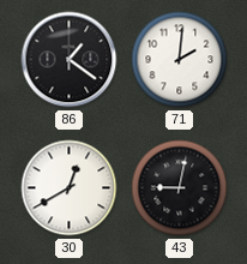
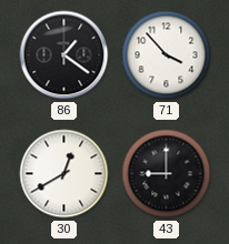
71: 2:01 -> 3:53
43: 9:02 -> 9:00
